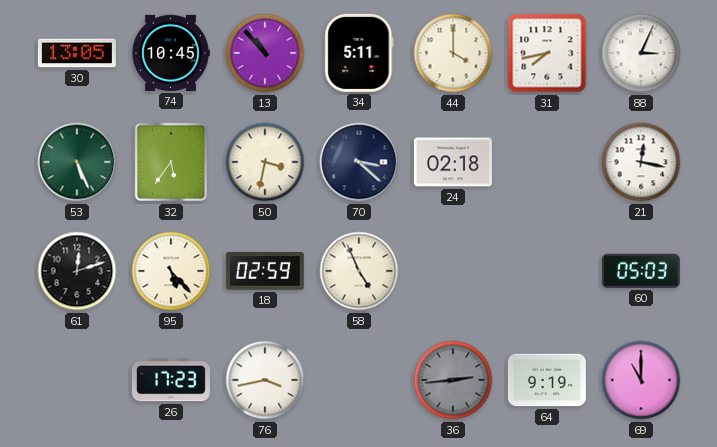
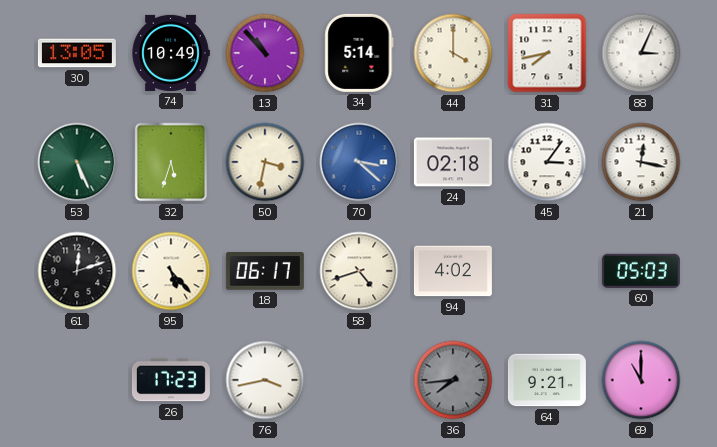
74: 10:45 -> 10:49
34: 5:11 -> 5:14
32: 5:36 -> 5:33
70 dial: navy -> blue
45: none -> 3:06
18: 02:59 -> 06:17
58: 4:56 -> 4:42
94: none -> 4:02
36: 2:44 -> 7:44
64: 9:19 -> 9:21
